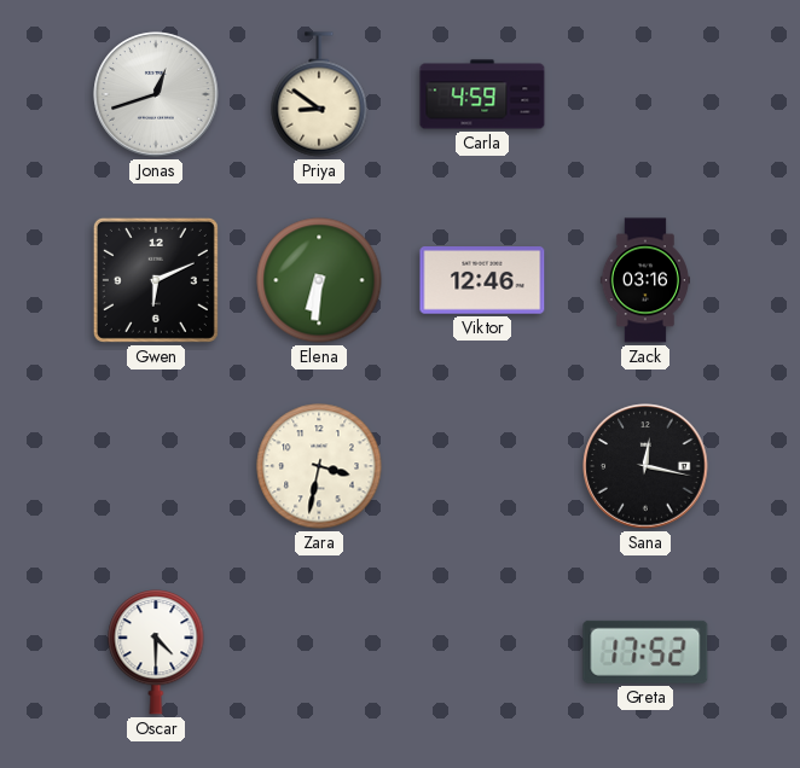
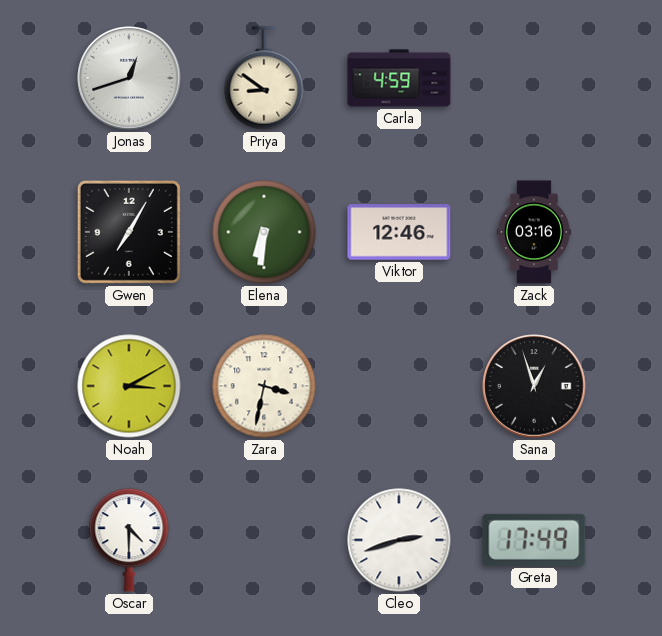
Gwen: 6:11 -> 7:05
Noah: none -> 3:10
Sana: 12:17 -> 12:57
Cleo: none -> 2:42
Greta: 17:52 -> 17:49
